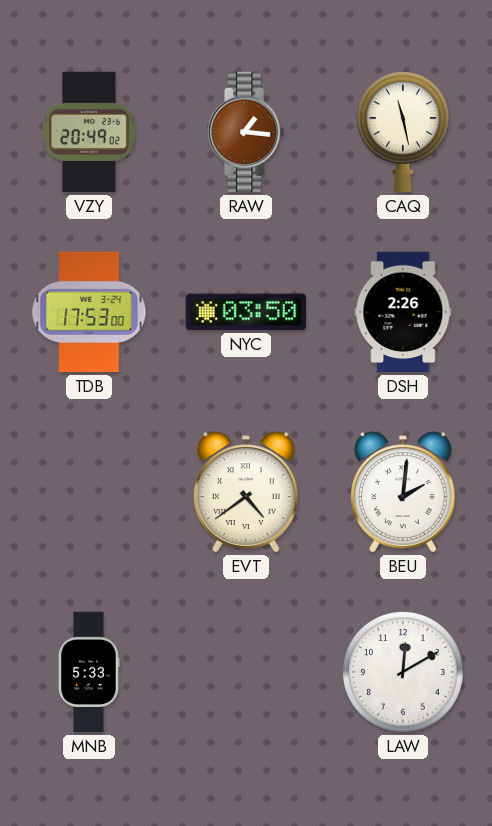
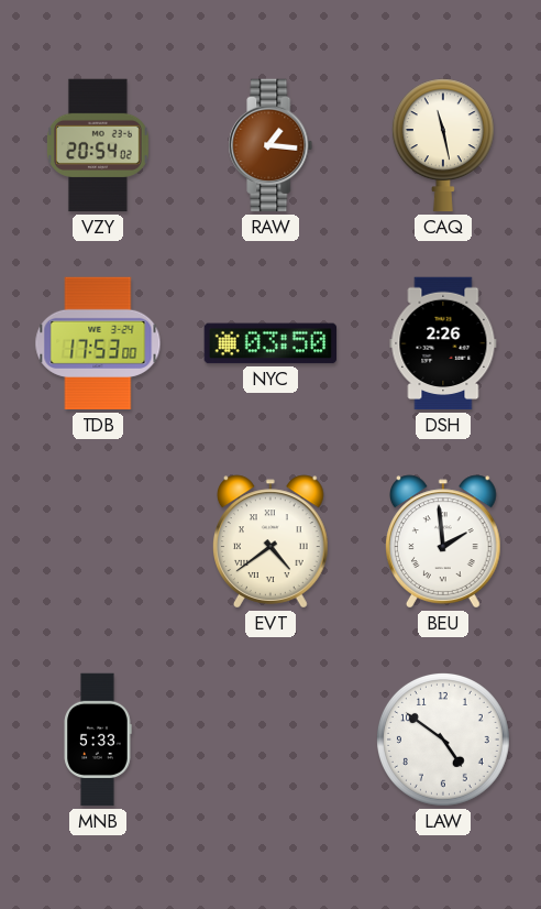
VZY: 20:49 -> 20:54
BEU: 2:01 -> 1:59
LAW: 12:10 -> 4:51
